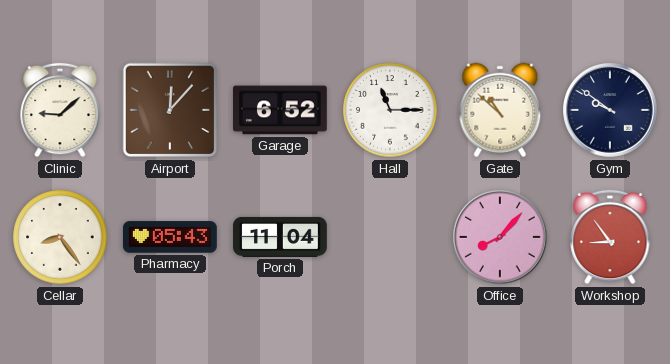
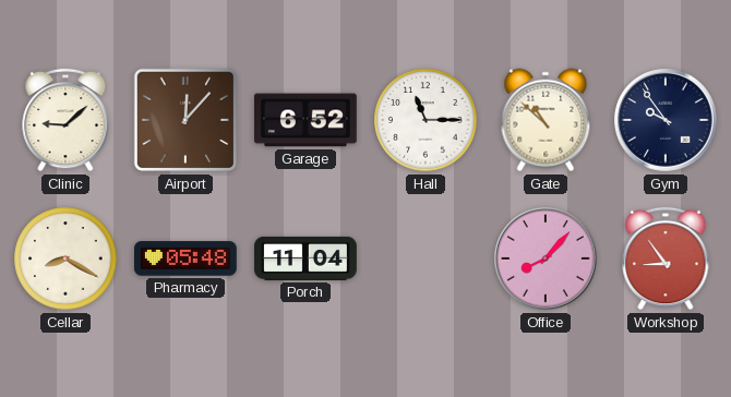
Gym: 9:51 -> 9:54
Cellar: 8:24 -> 8:20
Pharmacy: 05:43 -> 05:48
